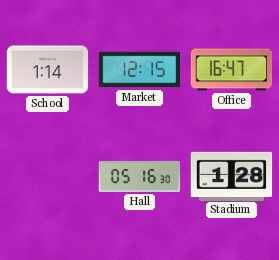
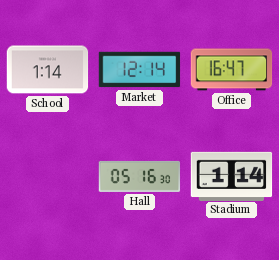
Market: 12:15 -> 12:14
Stadium: 1:28 -> 1:14
